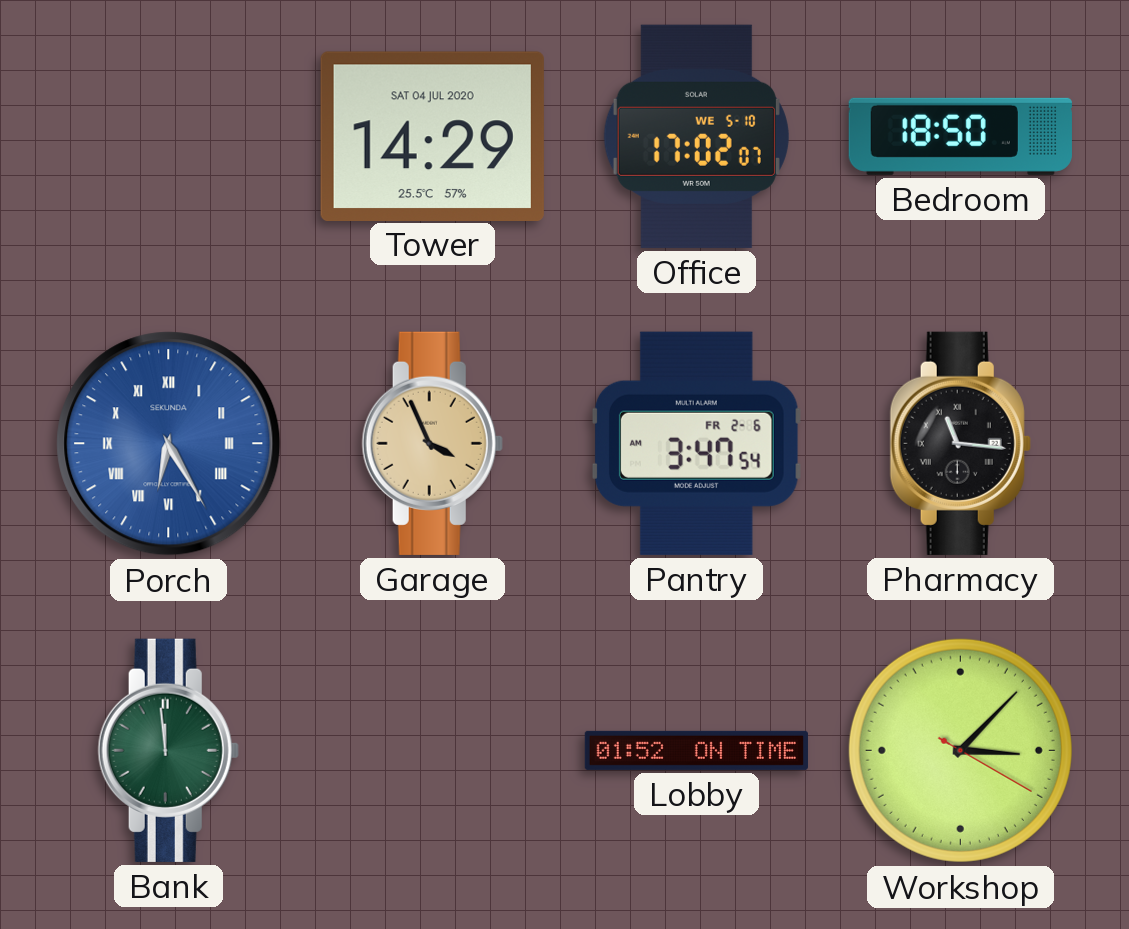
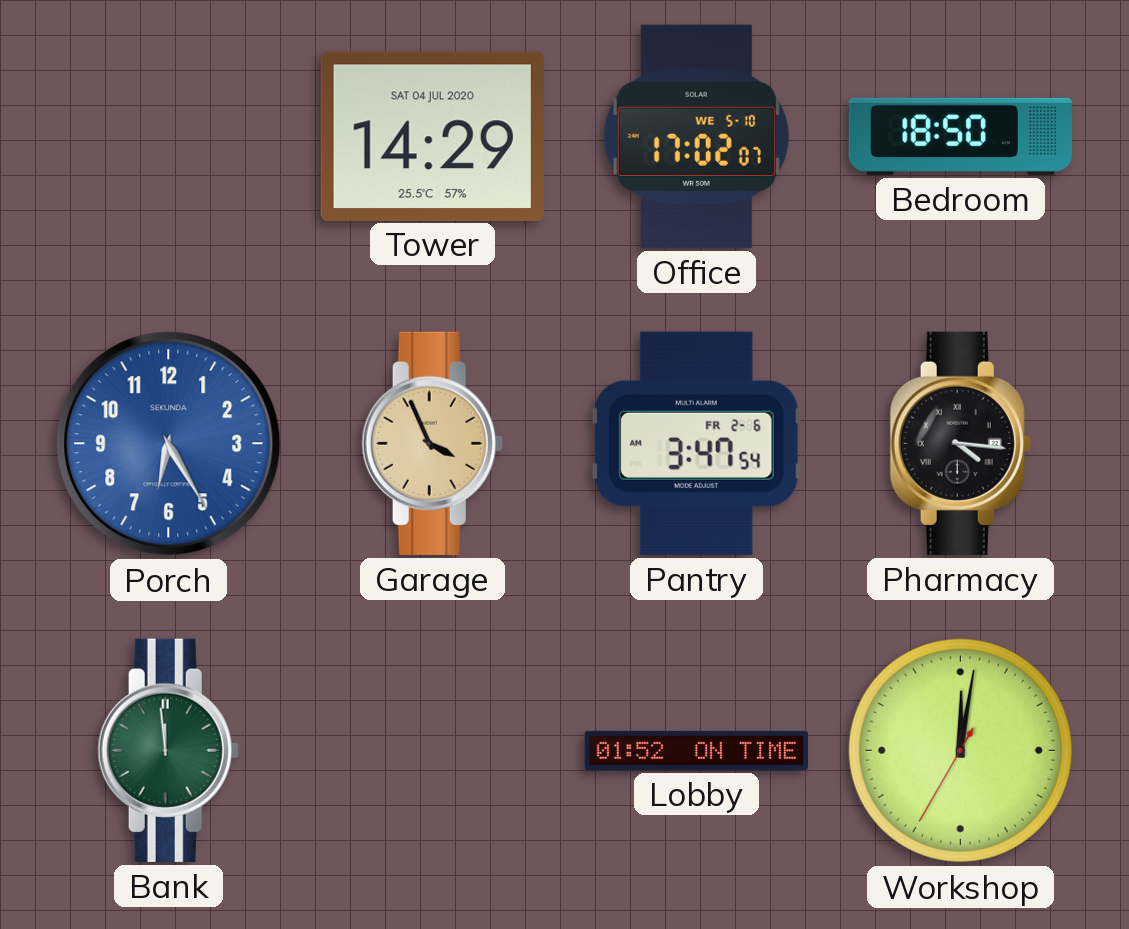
Porch numerals: Roman -> Arabic
Pharmacy: 11:16 -> 4:16
Workshop: 3:07 -> 12:01
